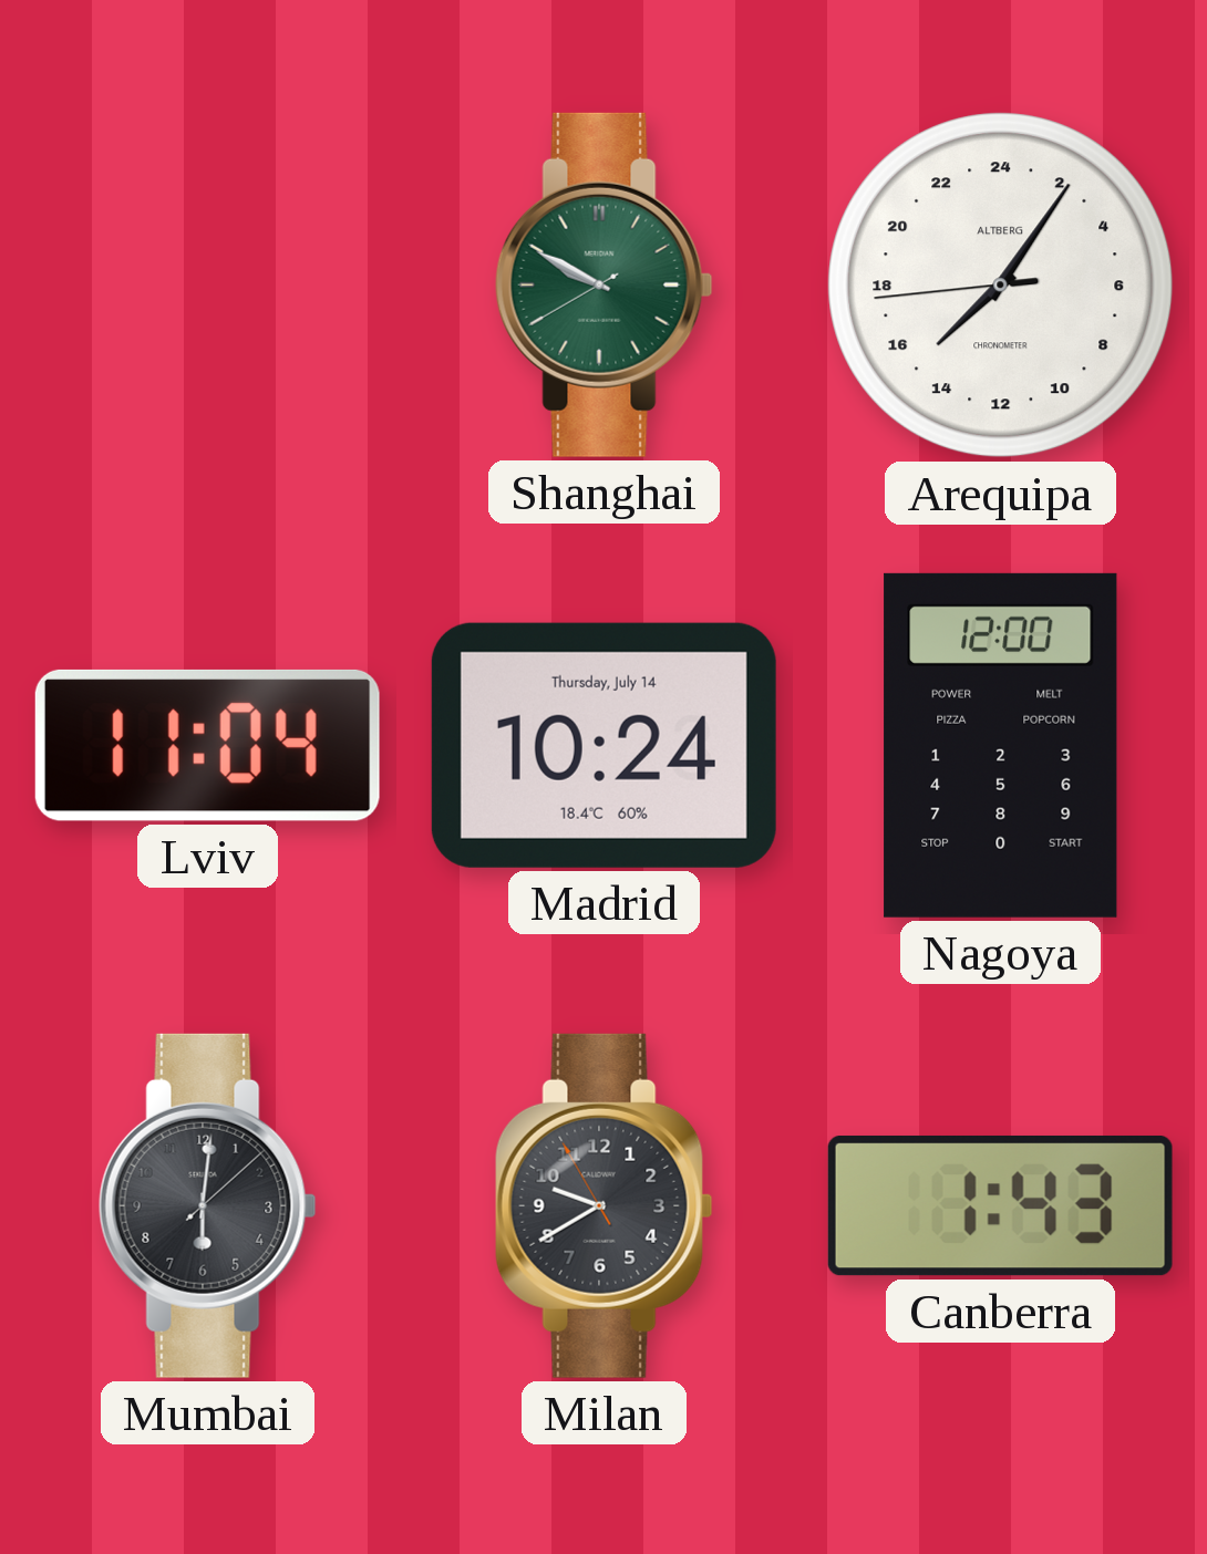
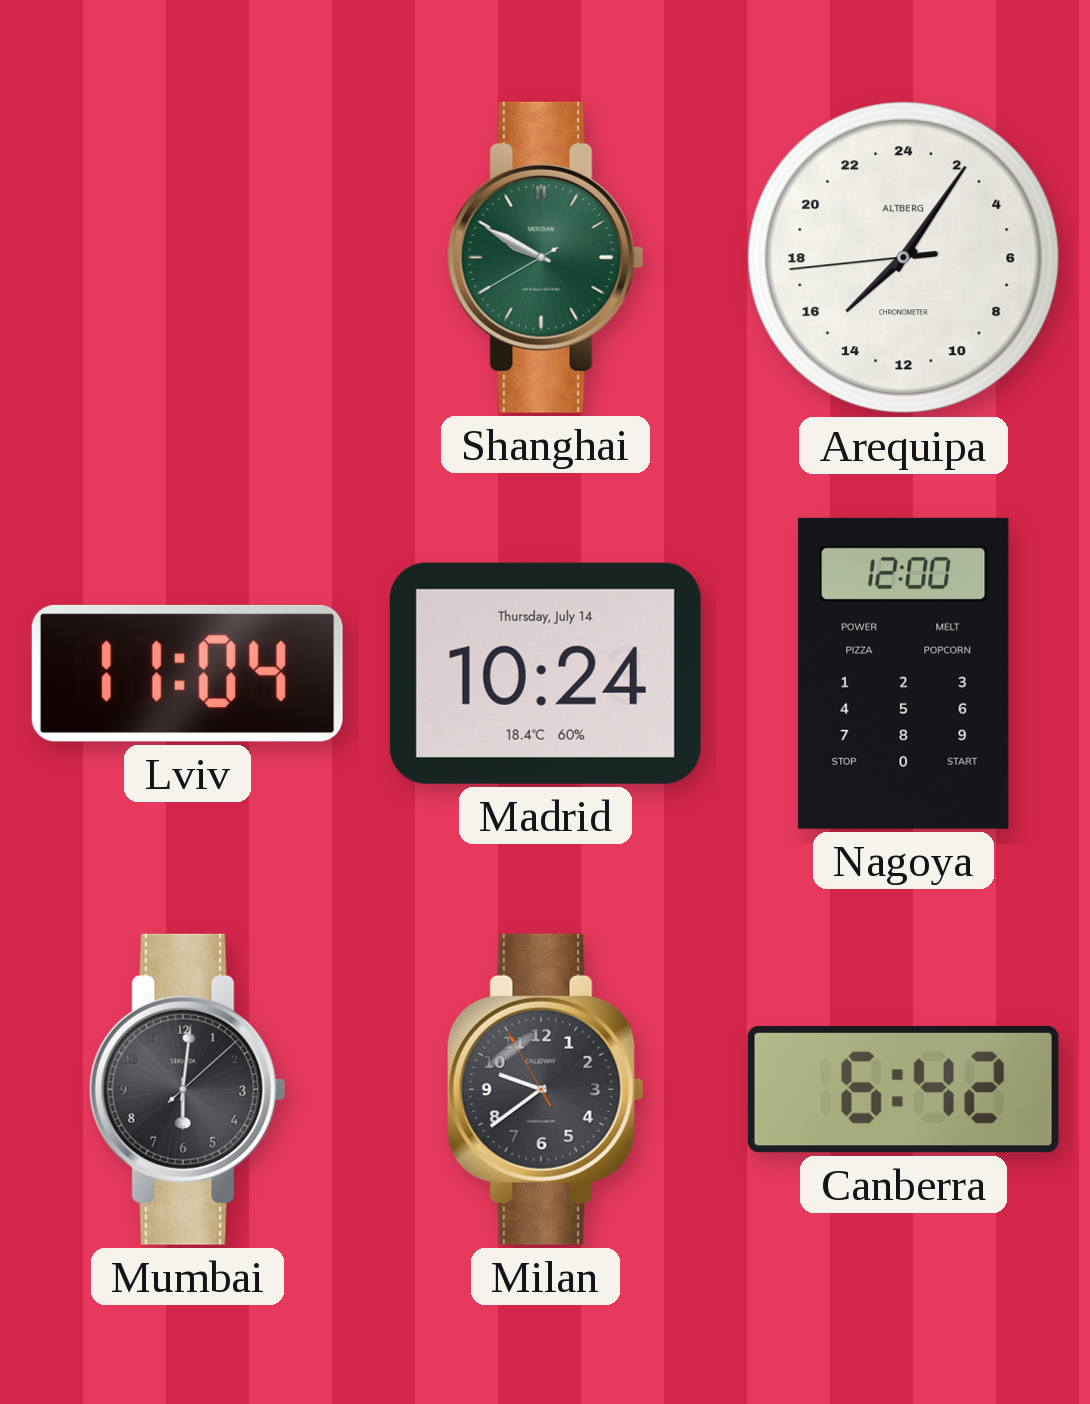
Milan: 9:39 -> 9:38
Canberra: 1:43 -> 6:42
